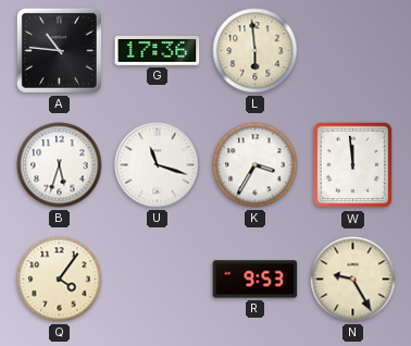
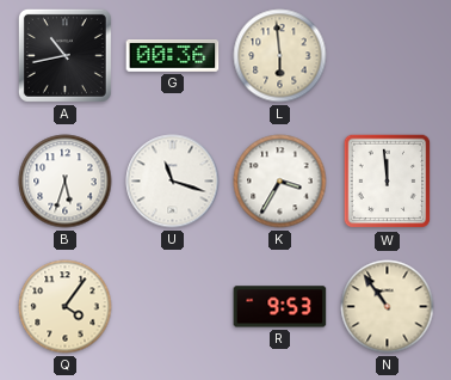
A: 10:46 -> 10:43
G: 17:36 -> 00:36
N: 9:25 -> 10:54
